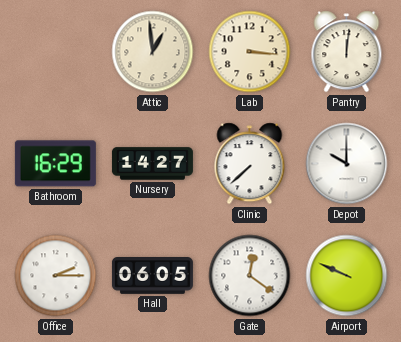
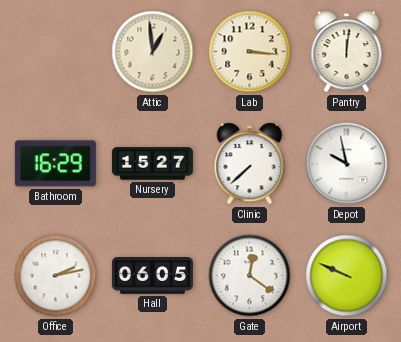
Nursery: 14:27 -> 15:27
Depot: 10:00 -> 9:58
Office: 2:15 -> 2:13
